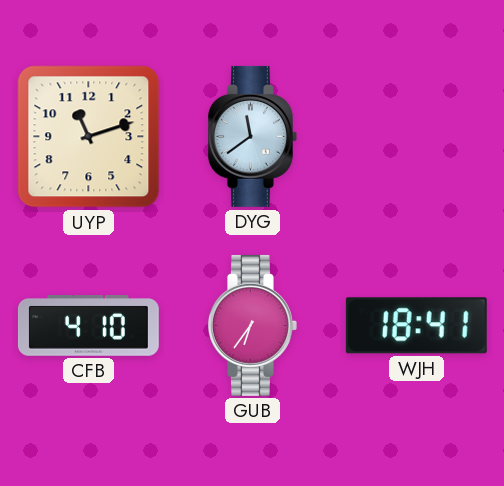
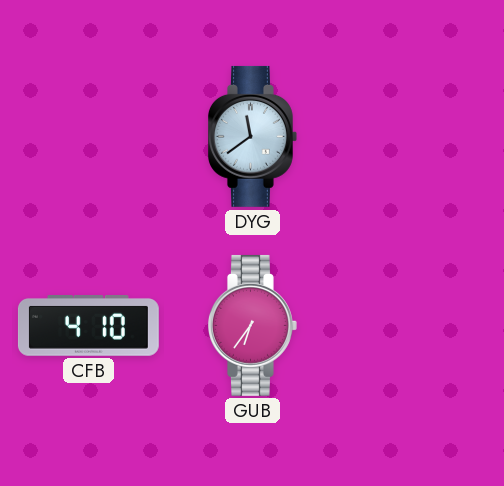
UYP: 11:12 -> none
WJH: 18:41 -> none
